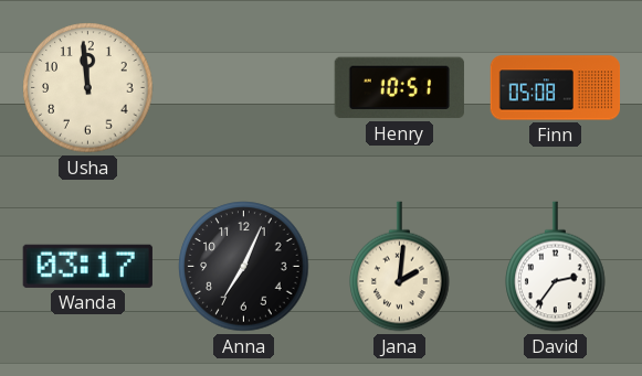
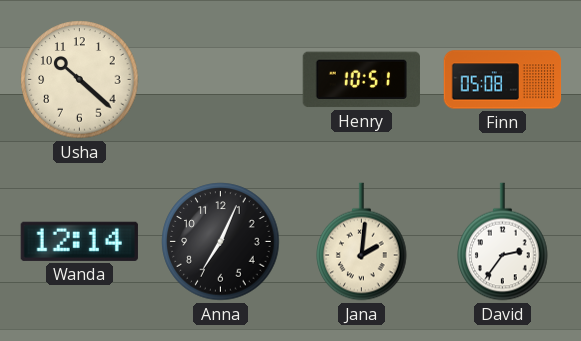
Usha: 11:59 -> 10:22
Wanda: 03:17 -> 12:14
